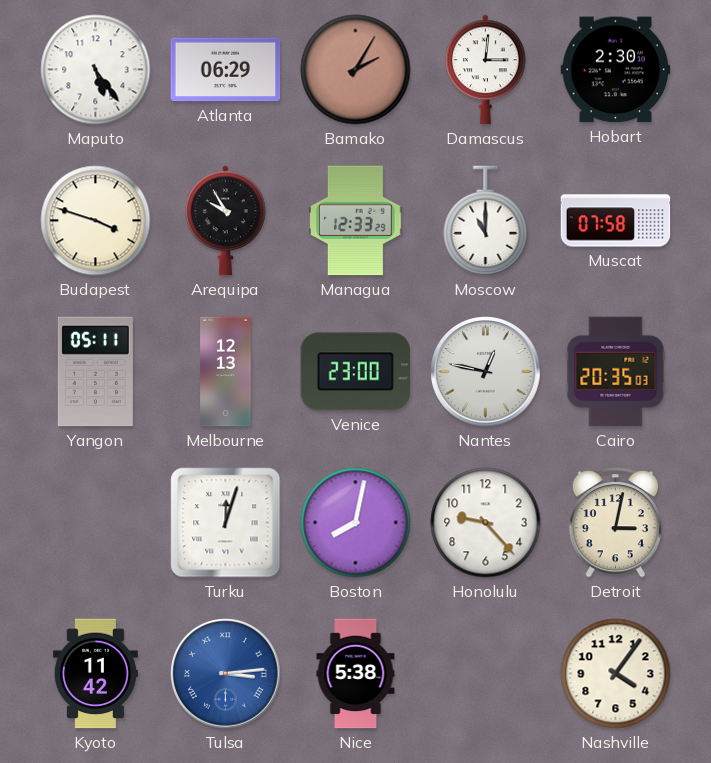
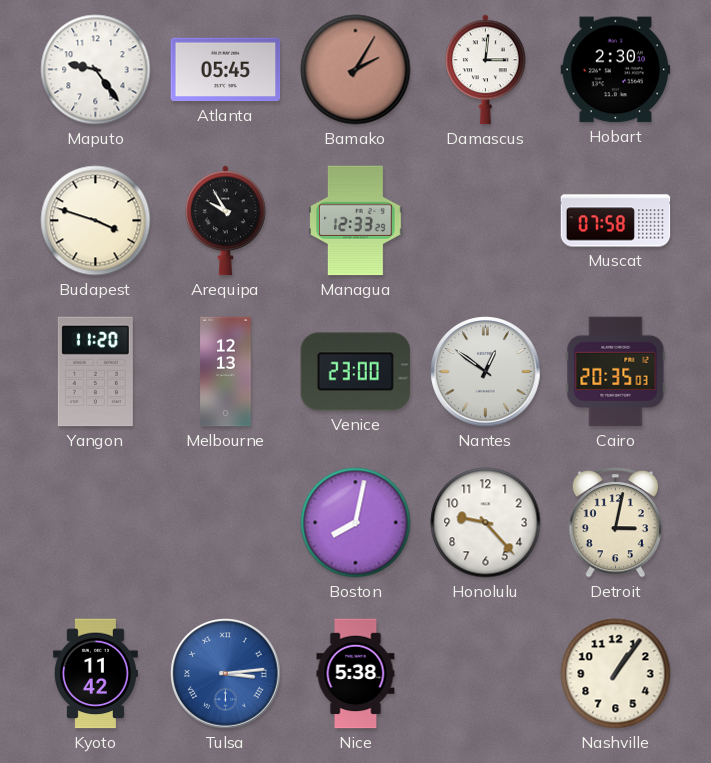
Maputo: 5:24 -> 9:24
Atlanta: 06:29 -> 05:45
Moscow: 11:00 -> none
Yangon: 05:11 -> 11:20
Nantes: 12:47 -> 12:51
Turku: 12:03 -> none
Nashville: 4:06 -> 1:06
